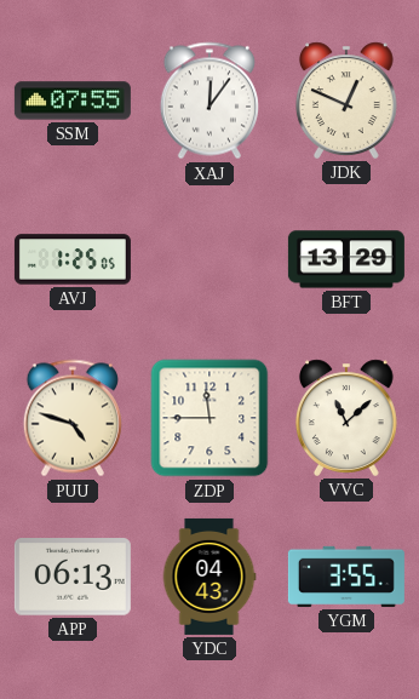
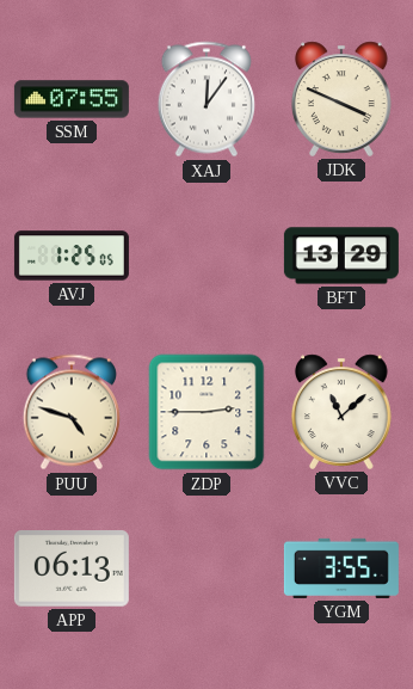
JDK: 12:49 -> 3:49
ZDP: 11:45 -> 2:45
YDC: 04:43 -> none
